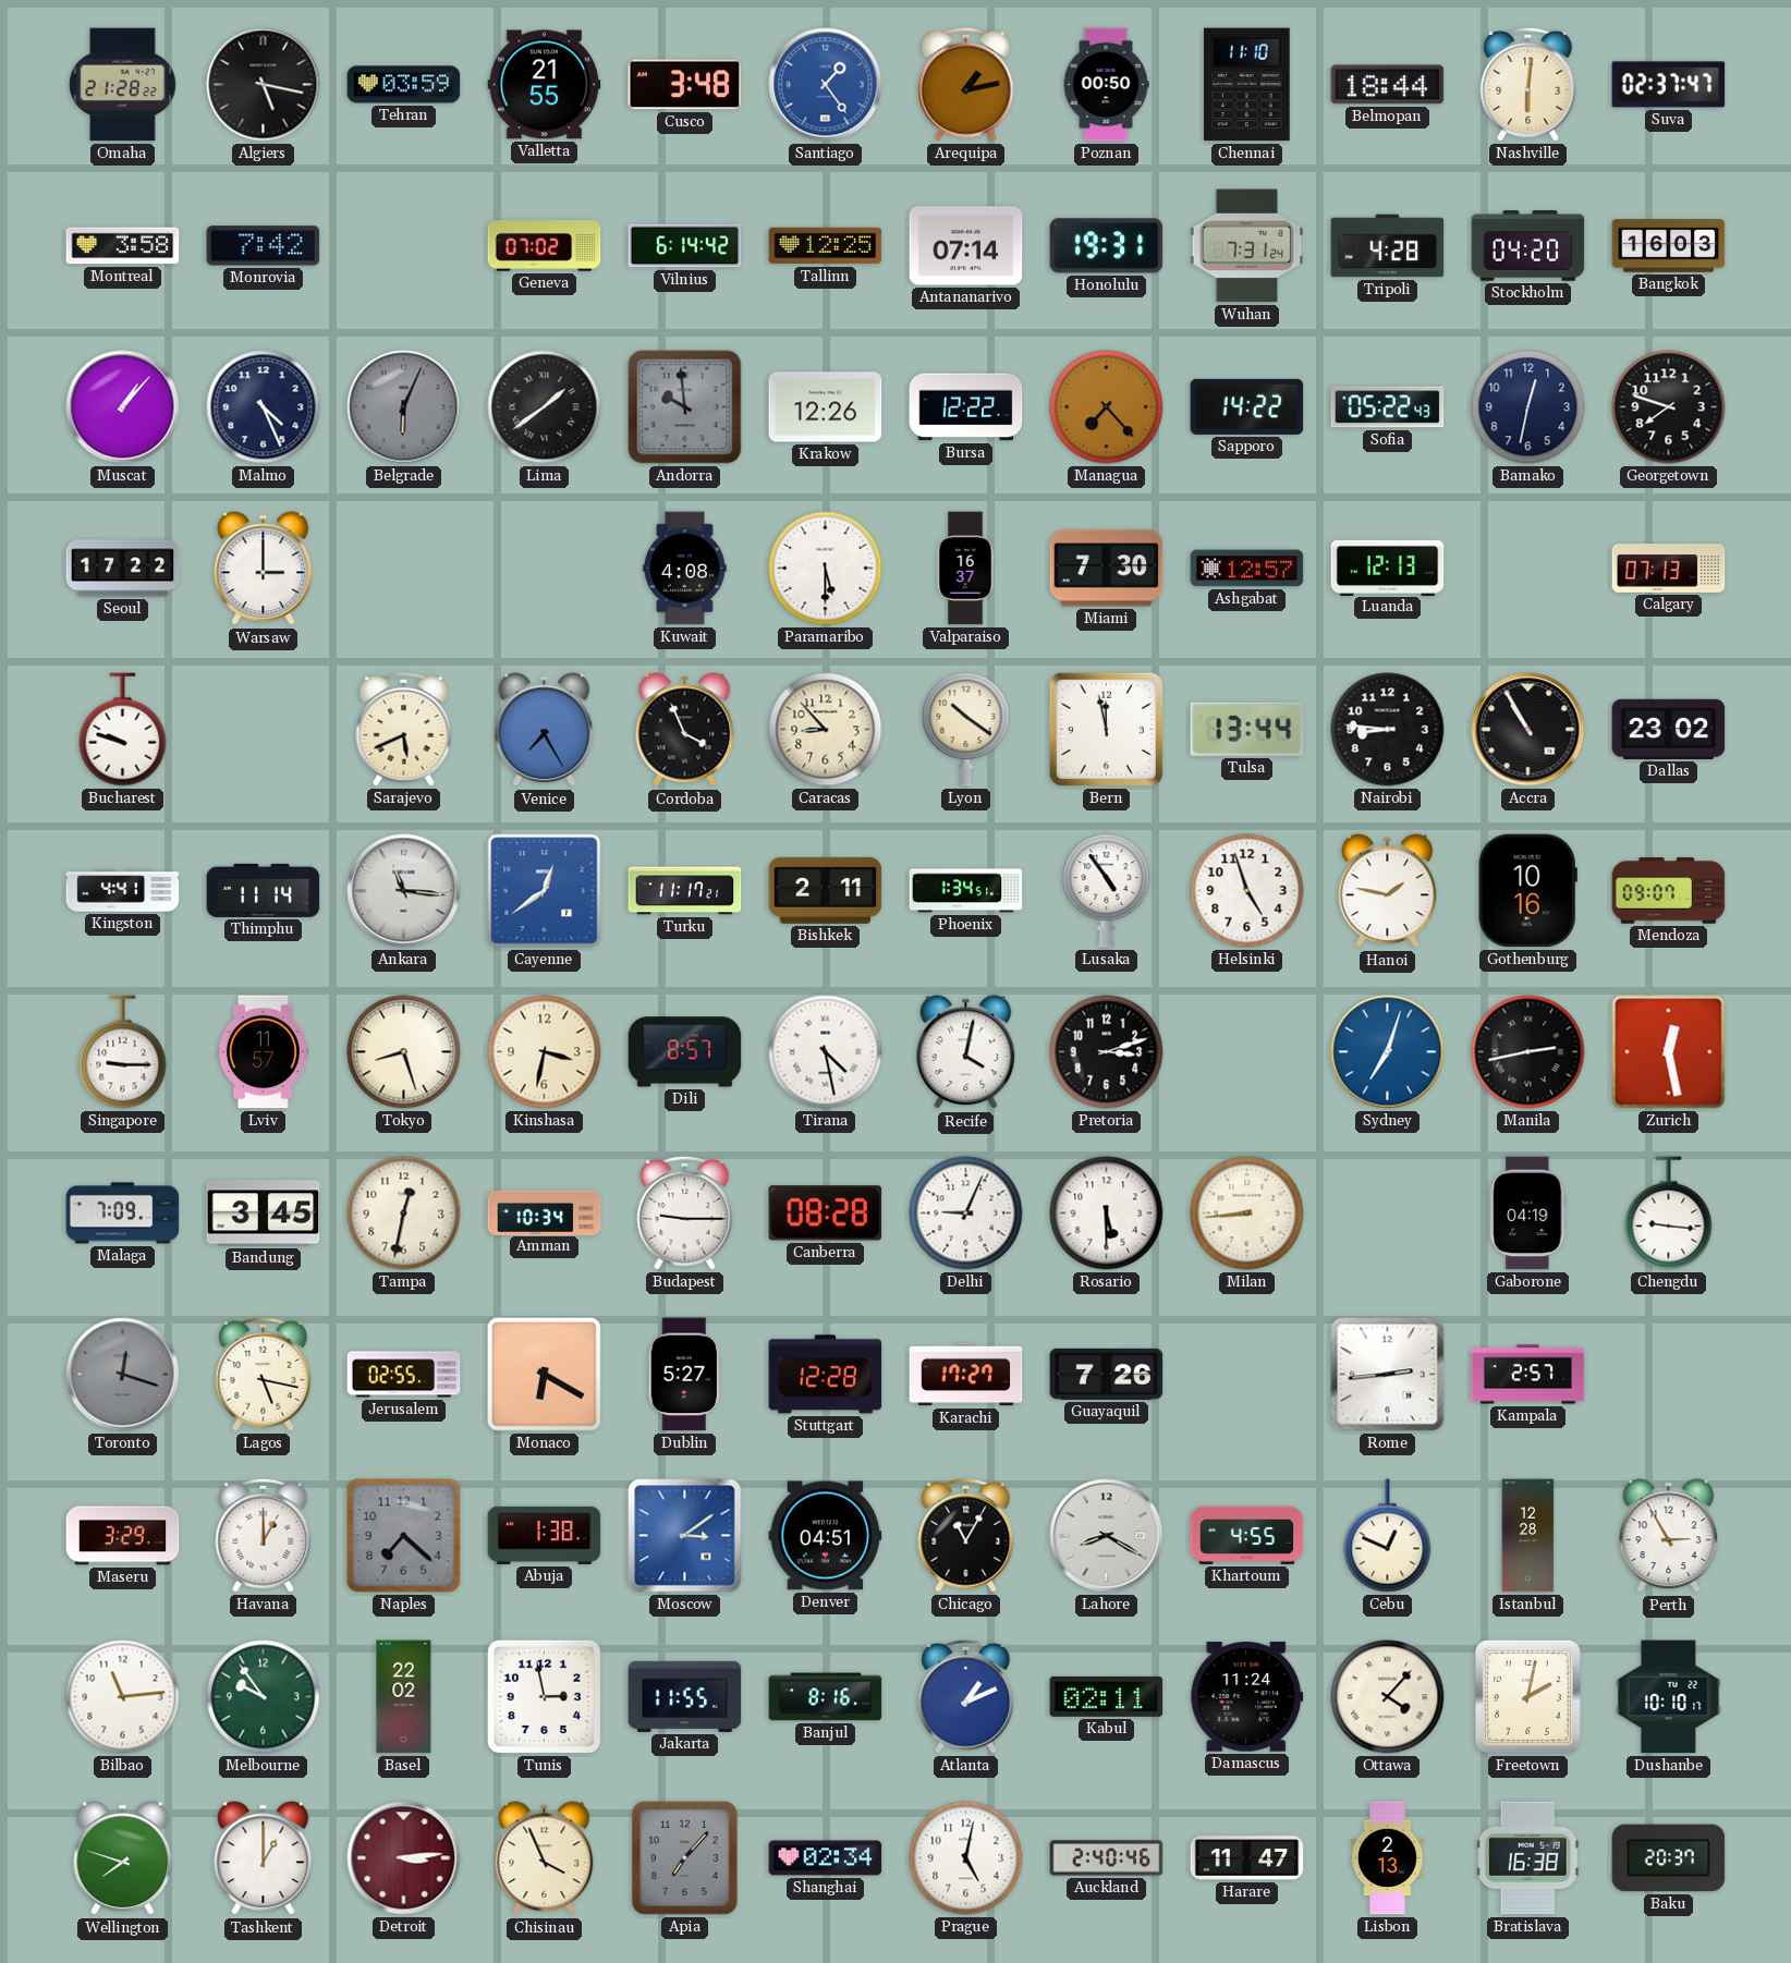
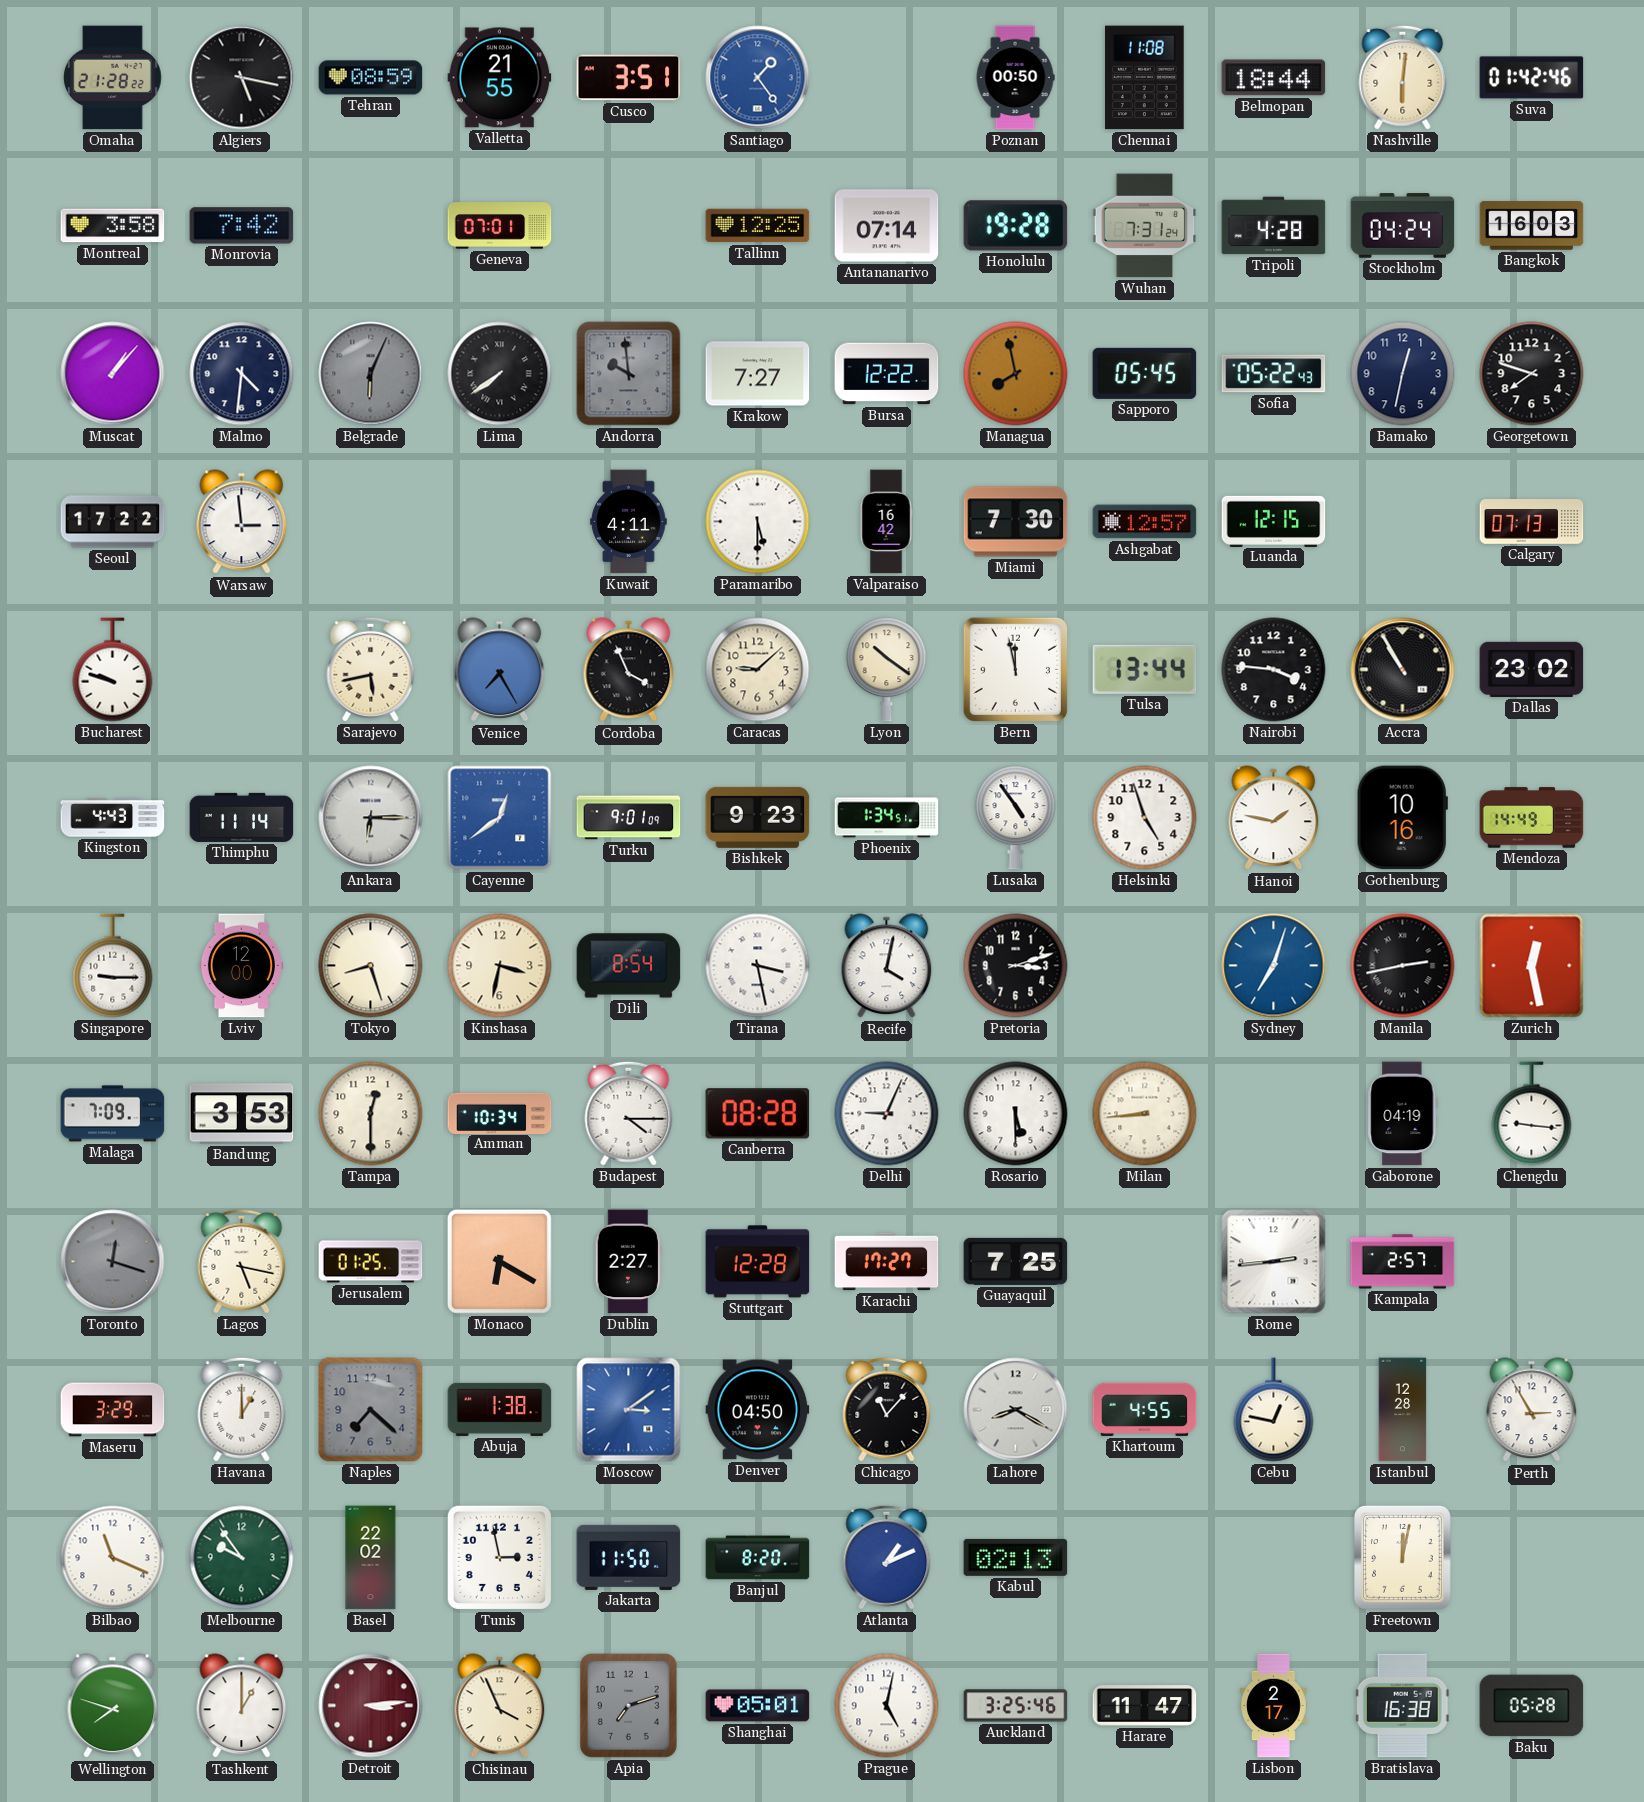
Tehran: 03:59 -> 08:59
Cusco: 3:48 -> 3:51
Arequipa: 1:13 -> none
Chennai: 11:10 -> 11:08
Suva: 02:37 -> 01:42
Geneva: 07:02 -> 07:01
Vilnius: 6:14 -> none
Honolulu: 19:31 -> 19:28
Stockholm: 04:20 -> 04:24
Malmo: 4:26 -> 4:31
Lima: 1:39 -> 7:39
Krakow: 12:26 -> 7:27
Managua: 7:23 -> 7:58
Sapporo: 14:22 -> 05:45
Warsaw: 3:00 -> 2:59
Kuwait: 4:08 -> 4:11
Valparaiso: 16:37 -> 16:42
Luanda: 12:13 -> 12:15
Sarajevo: 5:41 -> 5:43
Caracas: 8:53 -> 9:08
Nairobi: 8:46 -> 3:46
Kingston: 4:41 -> 4:43
Ankara: 11:16 -> 6:15
Turku: 11:17 -> 9:01
Bishkek: 2:11 -> 9:23
Mendoza: 09:07 -> 14:49
Lviv: 11:57 -> 12:00
Dili: 8:57 -> 8:54
Tirana: 4:28 -> 3:28
Bandung: 3:45 -> 3:53
Tampa: 12:32 -> 12:30
Budapest: 9:15 -> 4:15
Jerusalem: 02:55 -> 01:25
Dublin: 5:27 -> 2:27
Guayaquil: 7:26 -> 7:25
Denver: 04:51 -> 04:50
Chicago: 11:05 -> 11:07
Cebu: 12:49 -> 12:47
Bilbao: 11:14 -> 11:19
Jakarta: 11:55 -> 11:50
Banjul: 8:16 -> 8:20
Kabul: 02:11 -> 02:13
Damascus: 11:24 -> none
Ottawa: 4:07 -> none
Freetown: 2:02 -> 12:02
Dushanbe: 10:10 -> none
Apia: 7:07 -> 7:12
Shanghai: 02:34 -> 05:01
Auckland: 2:40 -> 3:25
Lisbon: 2:13 -> 2:17
Baku: 20:37 -> 05:28
